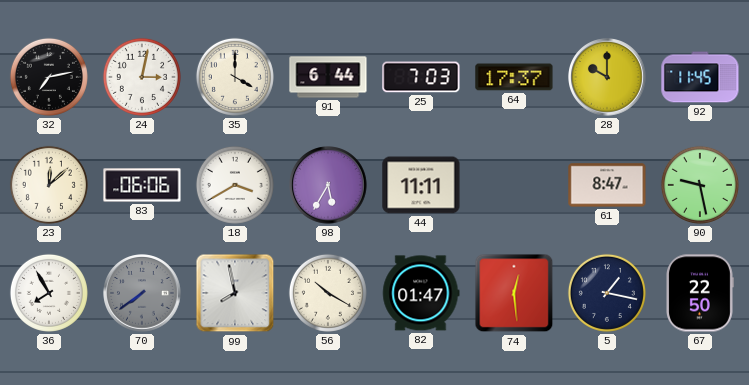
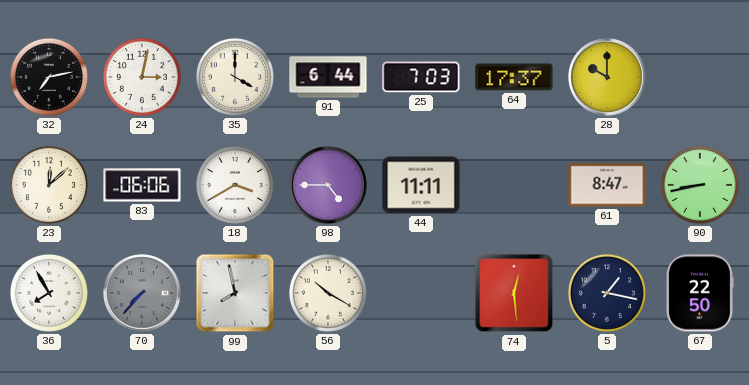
92: 11:45 -> none
98: 5:35 -> 4:45
90: 9:28 -> 8:43
70: 7:39 -> 7:37
82: 01:47 -> none
